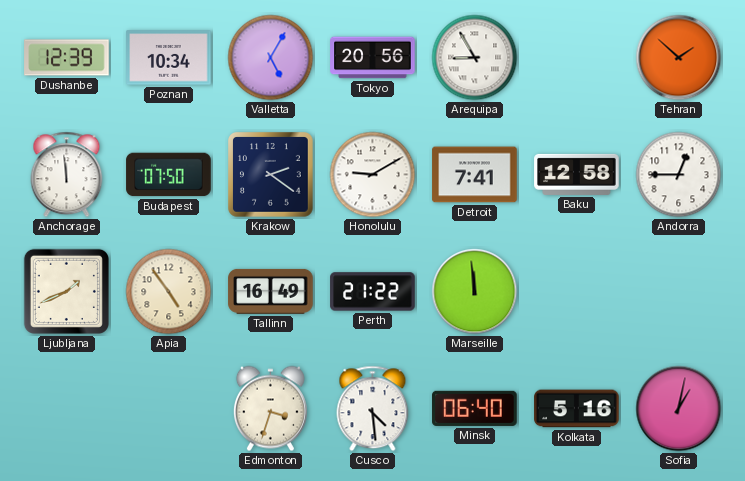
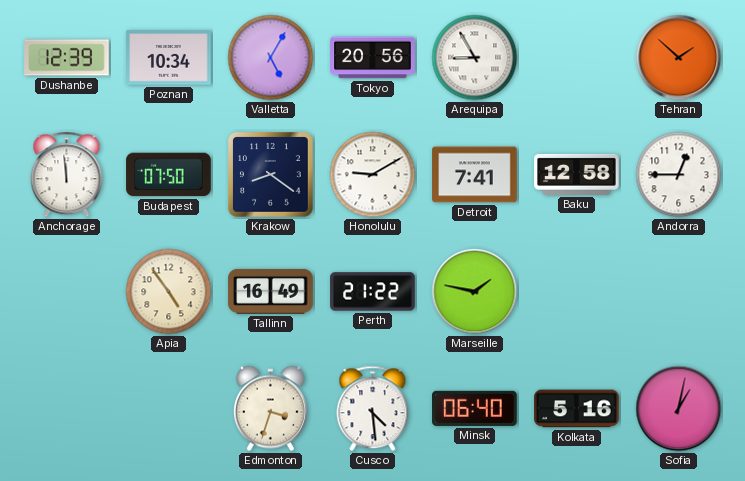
Krakow: 2:21 -> 8:21
Ljubljana: 1:41 -> none
Marseille: 11:59 -> 1:47
